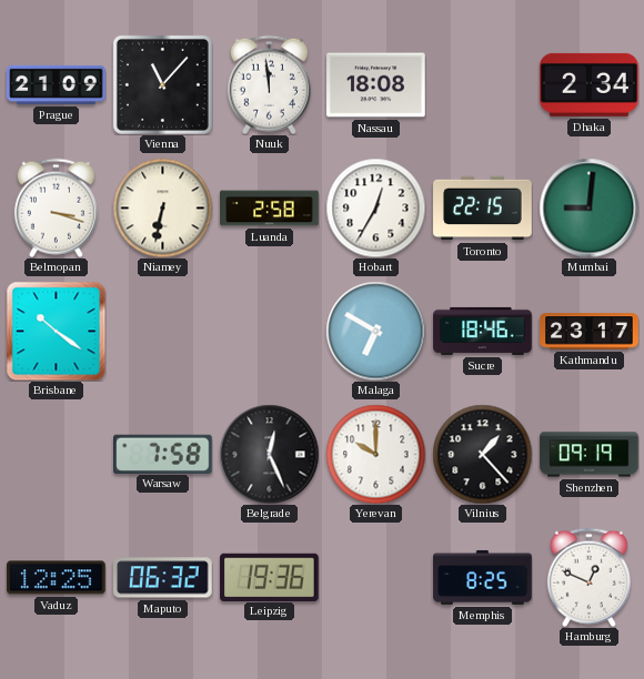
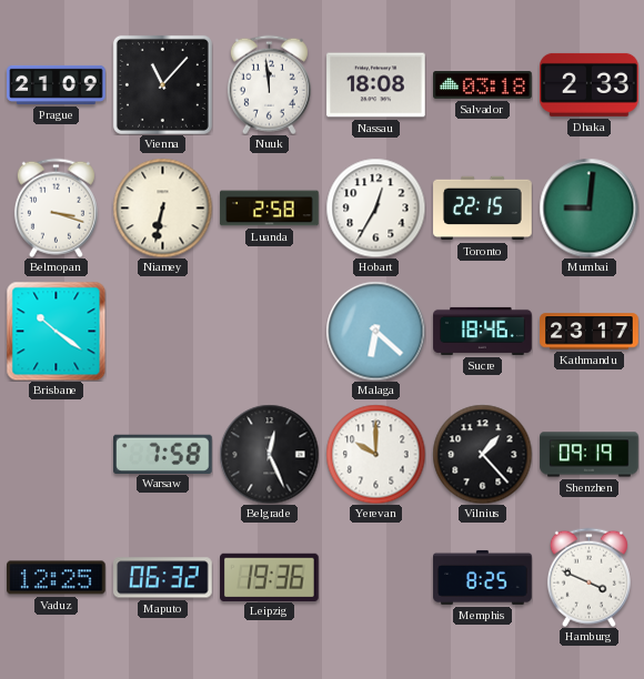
Salvador: none -> 03:18
Dhaka: 2:34 -> 2:33
Malaga: 6:50 -> 6:22
Hamburg: 12:49 -> 3:49
